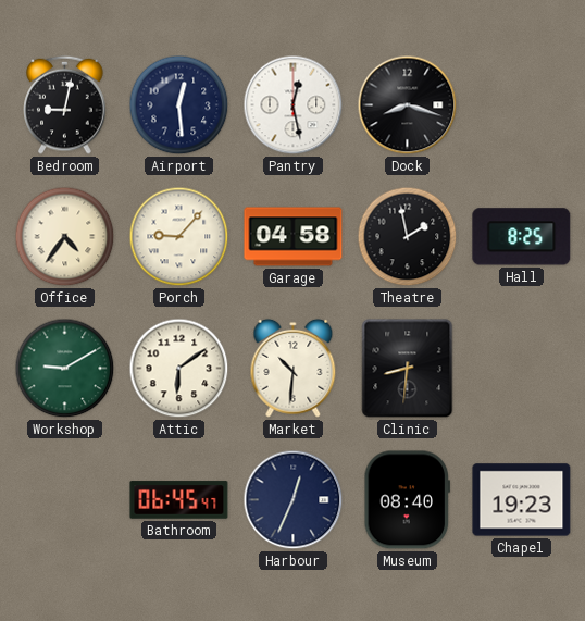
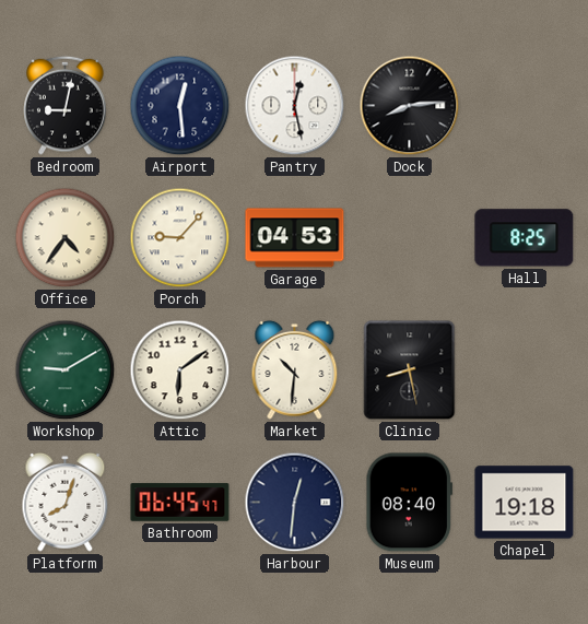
Dock: 8:18 -> 8:14
Garage: 04:58 -> 04:53
Theatre: 1:58 -> none
Clinic: 8:31 -> 8:28
Platform: none -> 8:03
Harbour: 12:34 -> 12:31
Chapel: 19:23 -> 19:18
